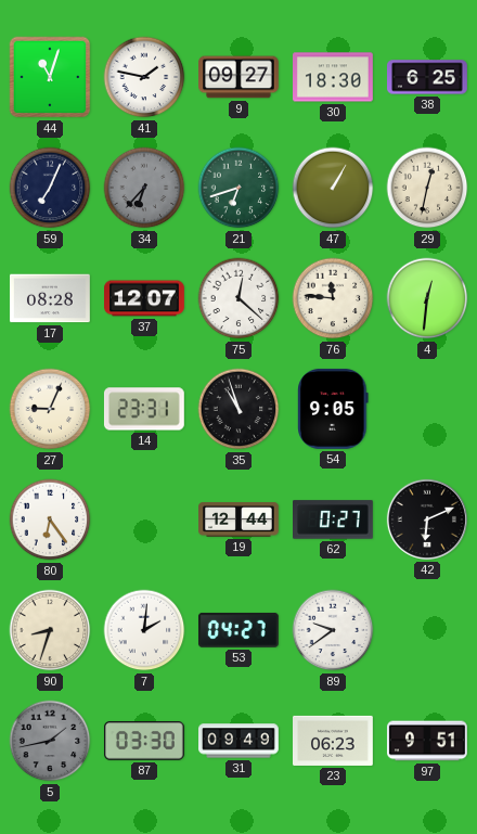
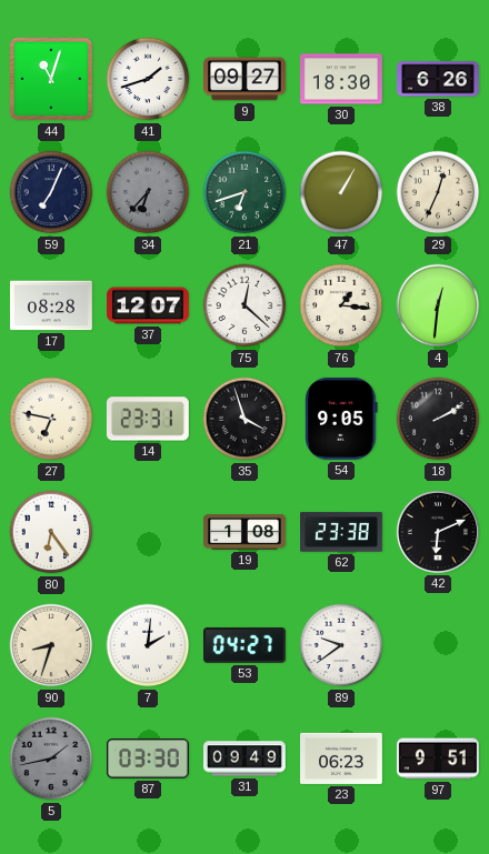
41: 1:47 -> 1:42
38: 6:25 -> 6:26
29: 12:32 -> 12:34
76: 11:46 -> 1:16
27: 9:04 -> 6:47
35: 10:57 -> 3:57
18: none -> 2:10
19: 12:44 -> 1:08
62: 0:27 -> 23:38
